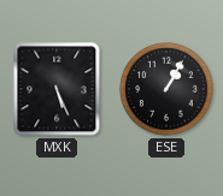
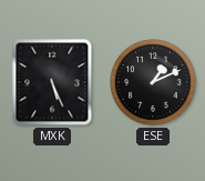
ESE: 1:05 -> 1:11
